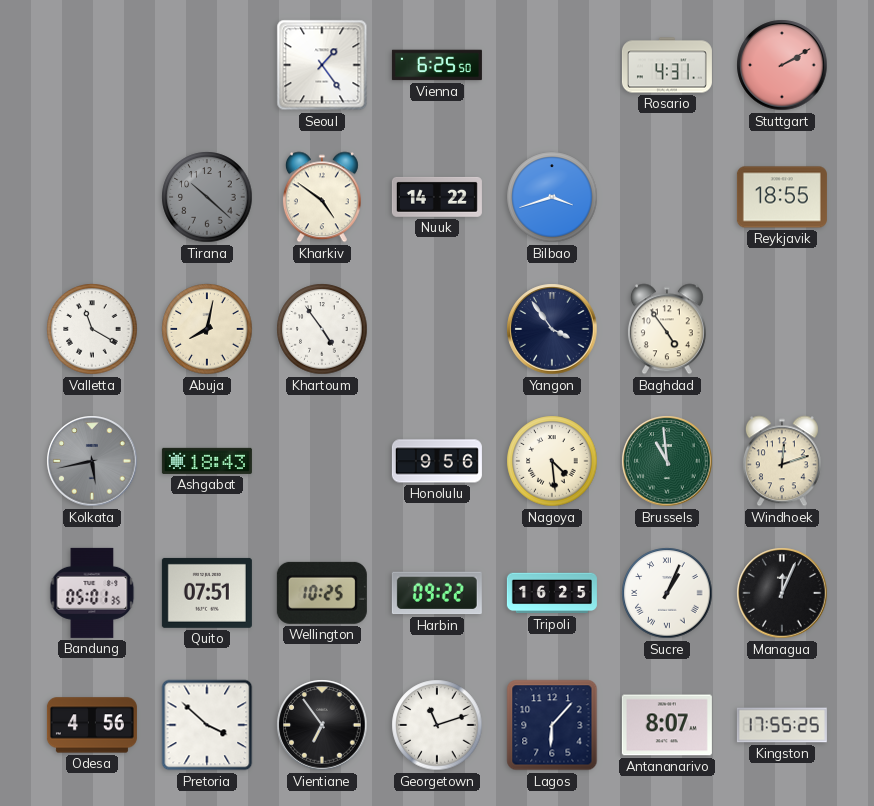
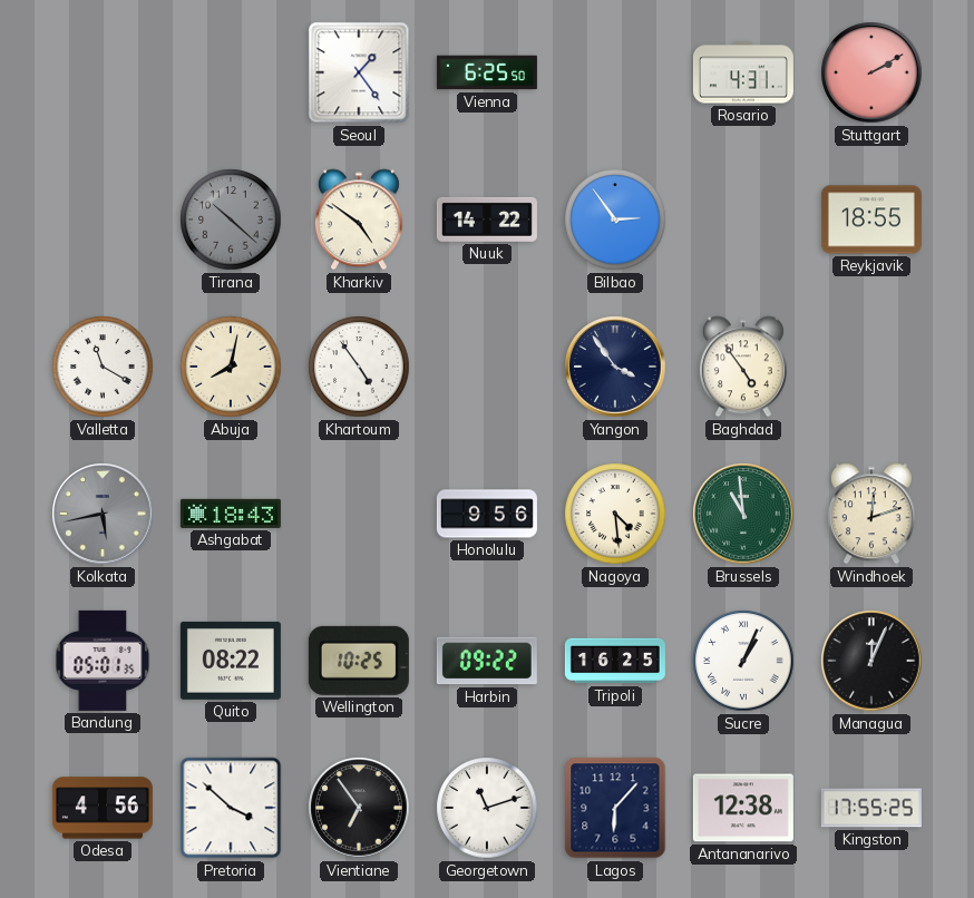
Bilbao: 3:42 -> 2:54
Quito: 07:51 -> 08:22
Antananarivo: 8:07 -> 12:38
